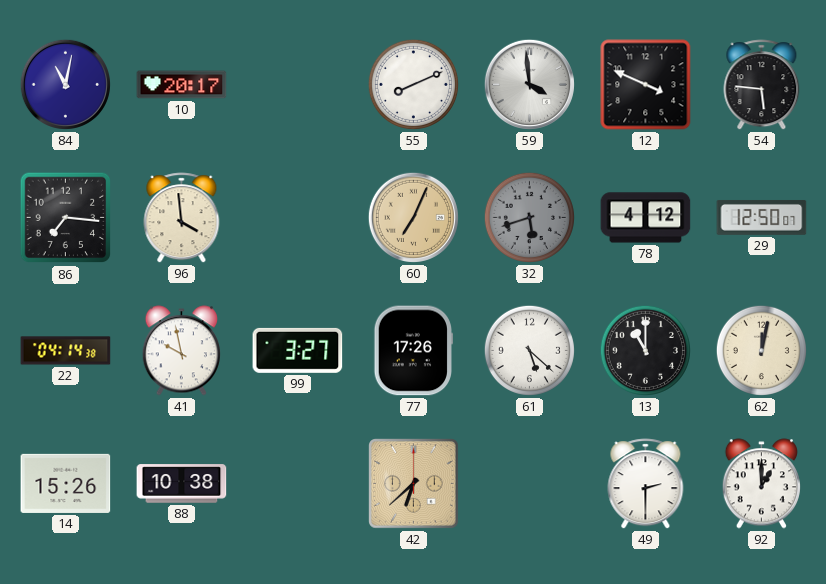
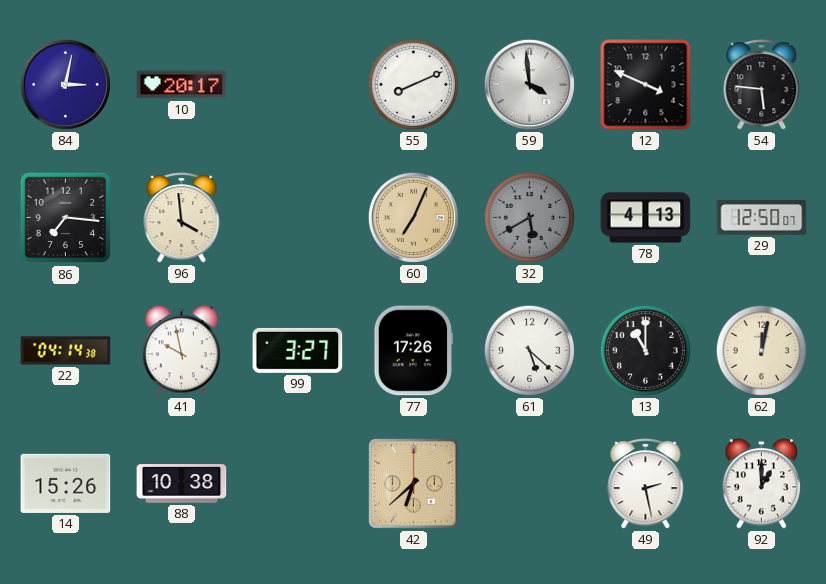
84: 11:02 -> 3:02
32: 5:42 -> 5:40
78: 4:12 -> 4:13
49: 2:30 -> 2:28
